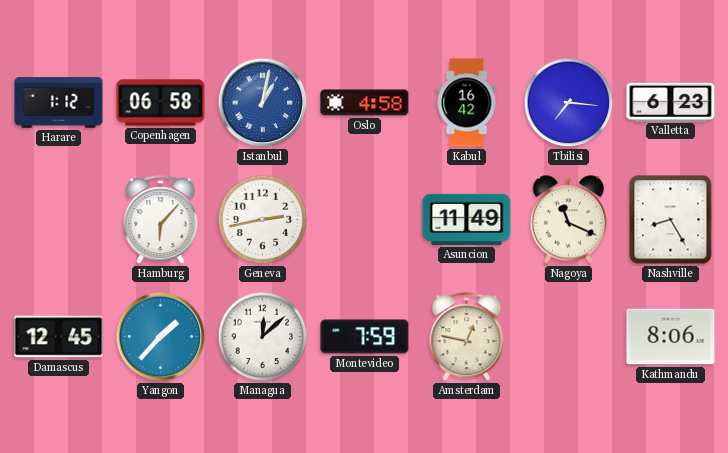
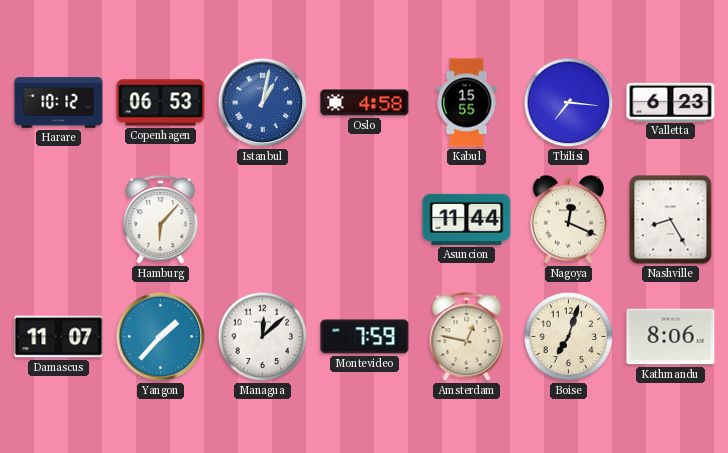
Harare: 1:12 -> 10:12
Copenhagen: 06:58 -> 06:53
Kabul: 16:42 -> 15:55
Geneva: 2:43 -> none
Asuncion: 11:49 -> 11:44
Nagoya: 11:19 -> 12:19
Damascus: 12:45 -> 11:07
Boise: none -> 7:03
